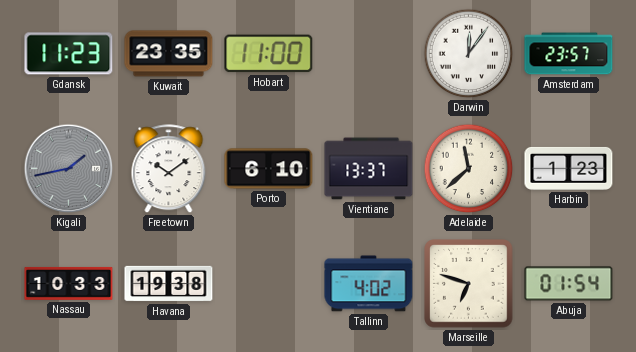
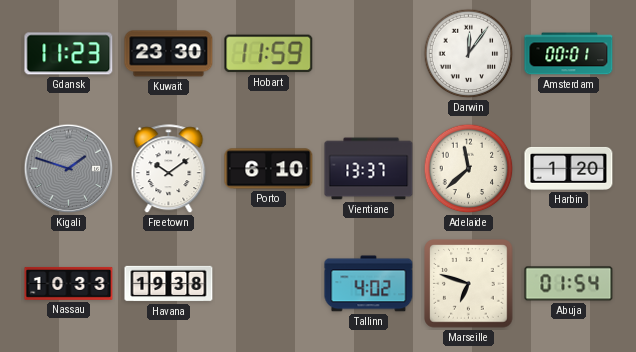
Kuwait: 23:35 -> 23:30
Hobart: 11:00 -> 11:59
Amsterdam: 23:57 -> 00:01
Kigali: 1:43 -> 1:48
Harbin: 1:23 -> 1:20
